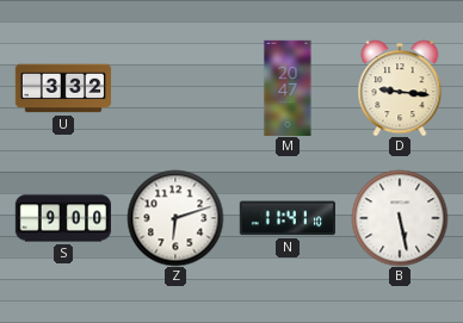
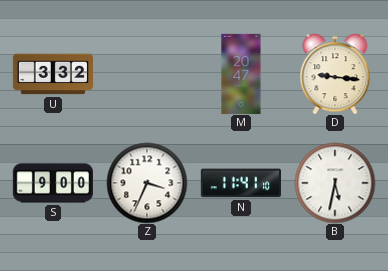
Z: 6:12 -> 3:34
B: 5:28 -> 5:32
